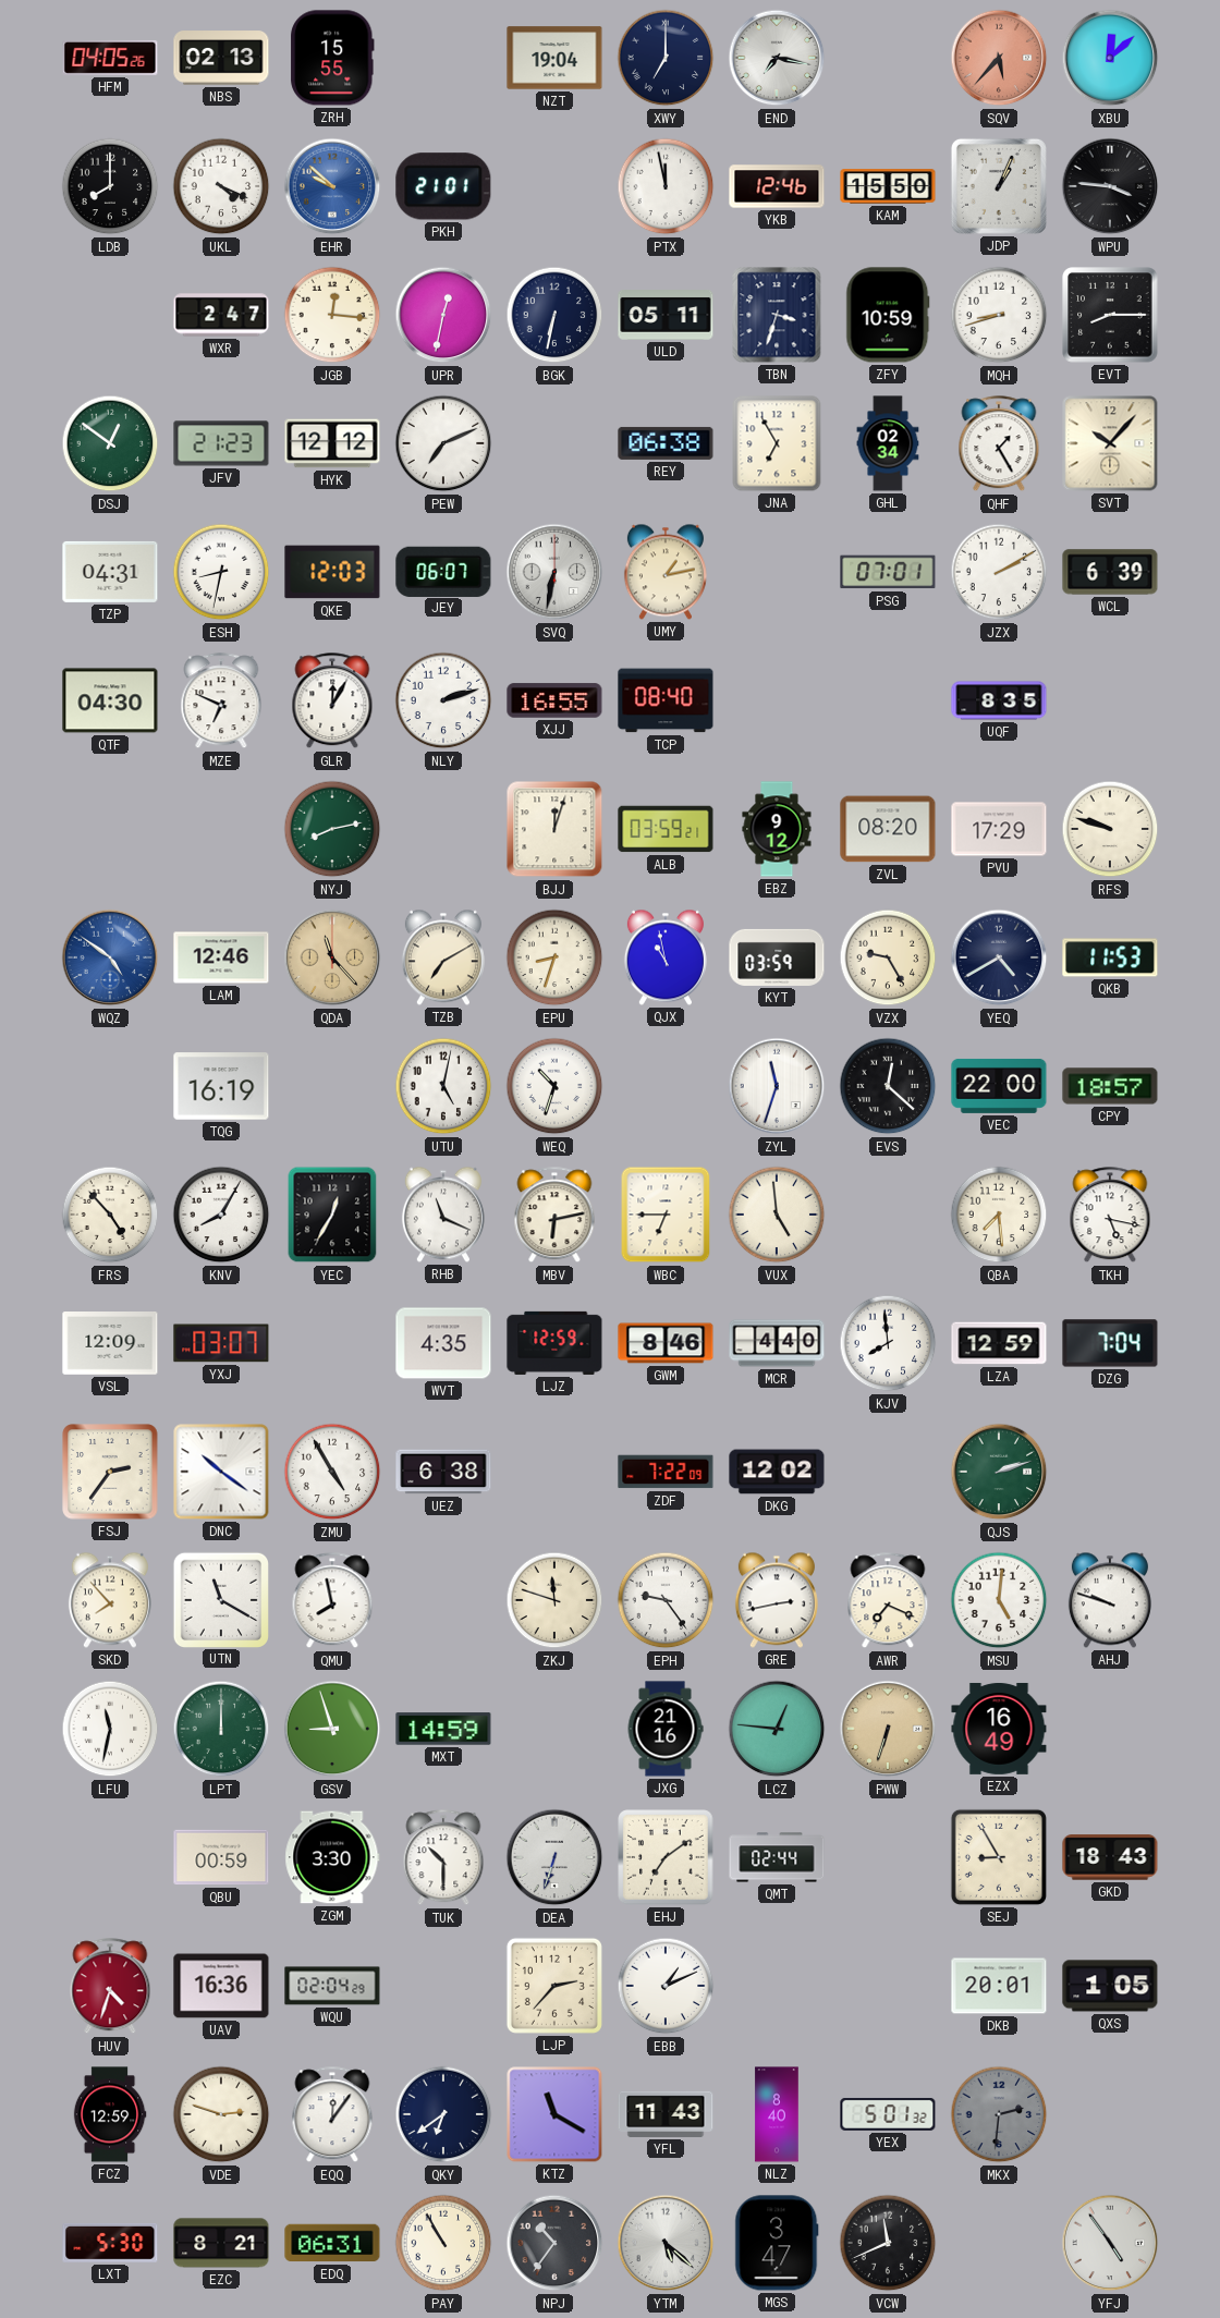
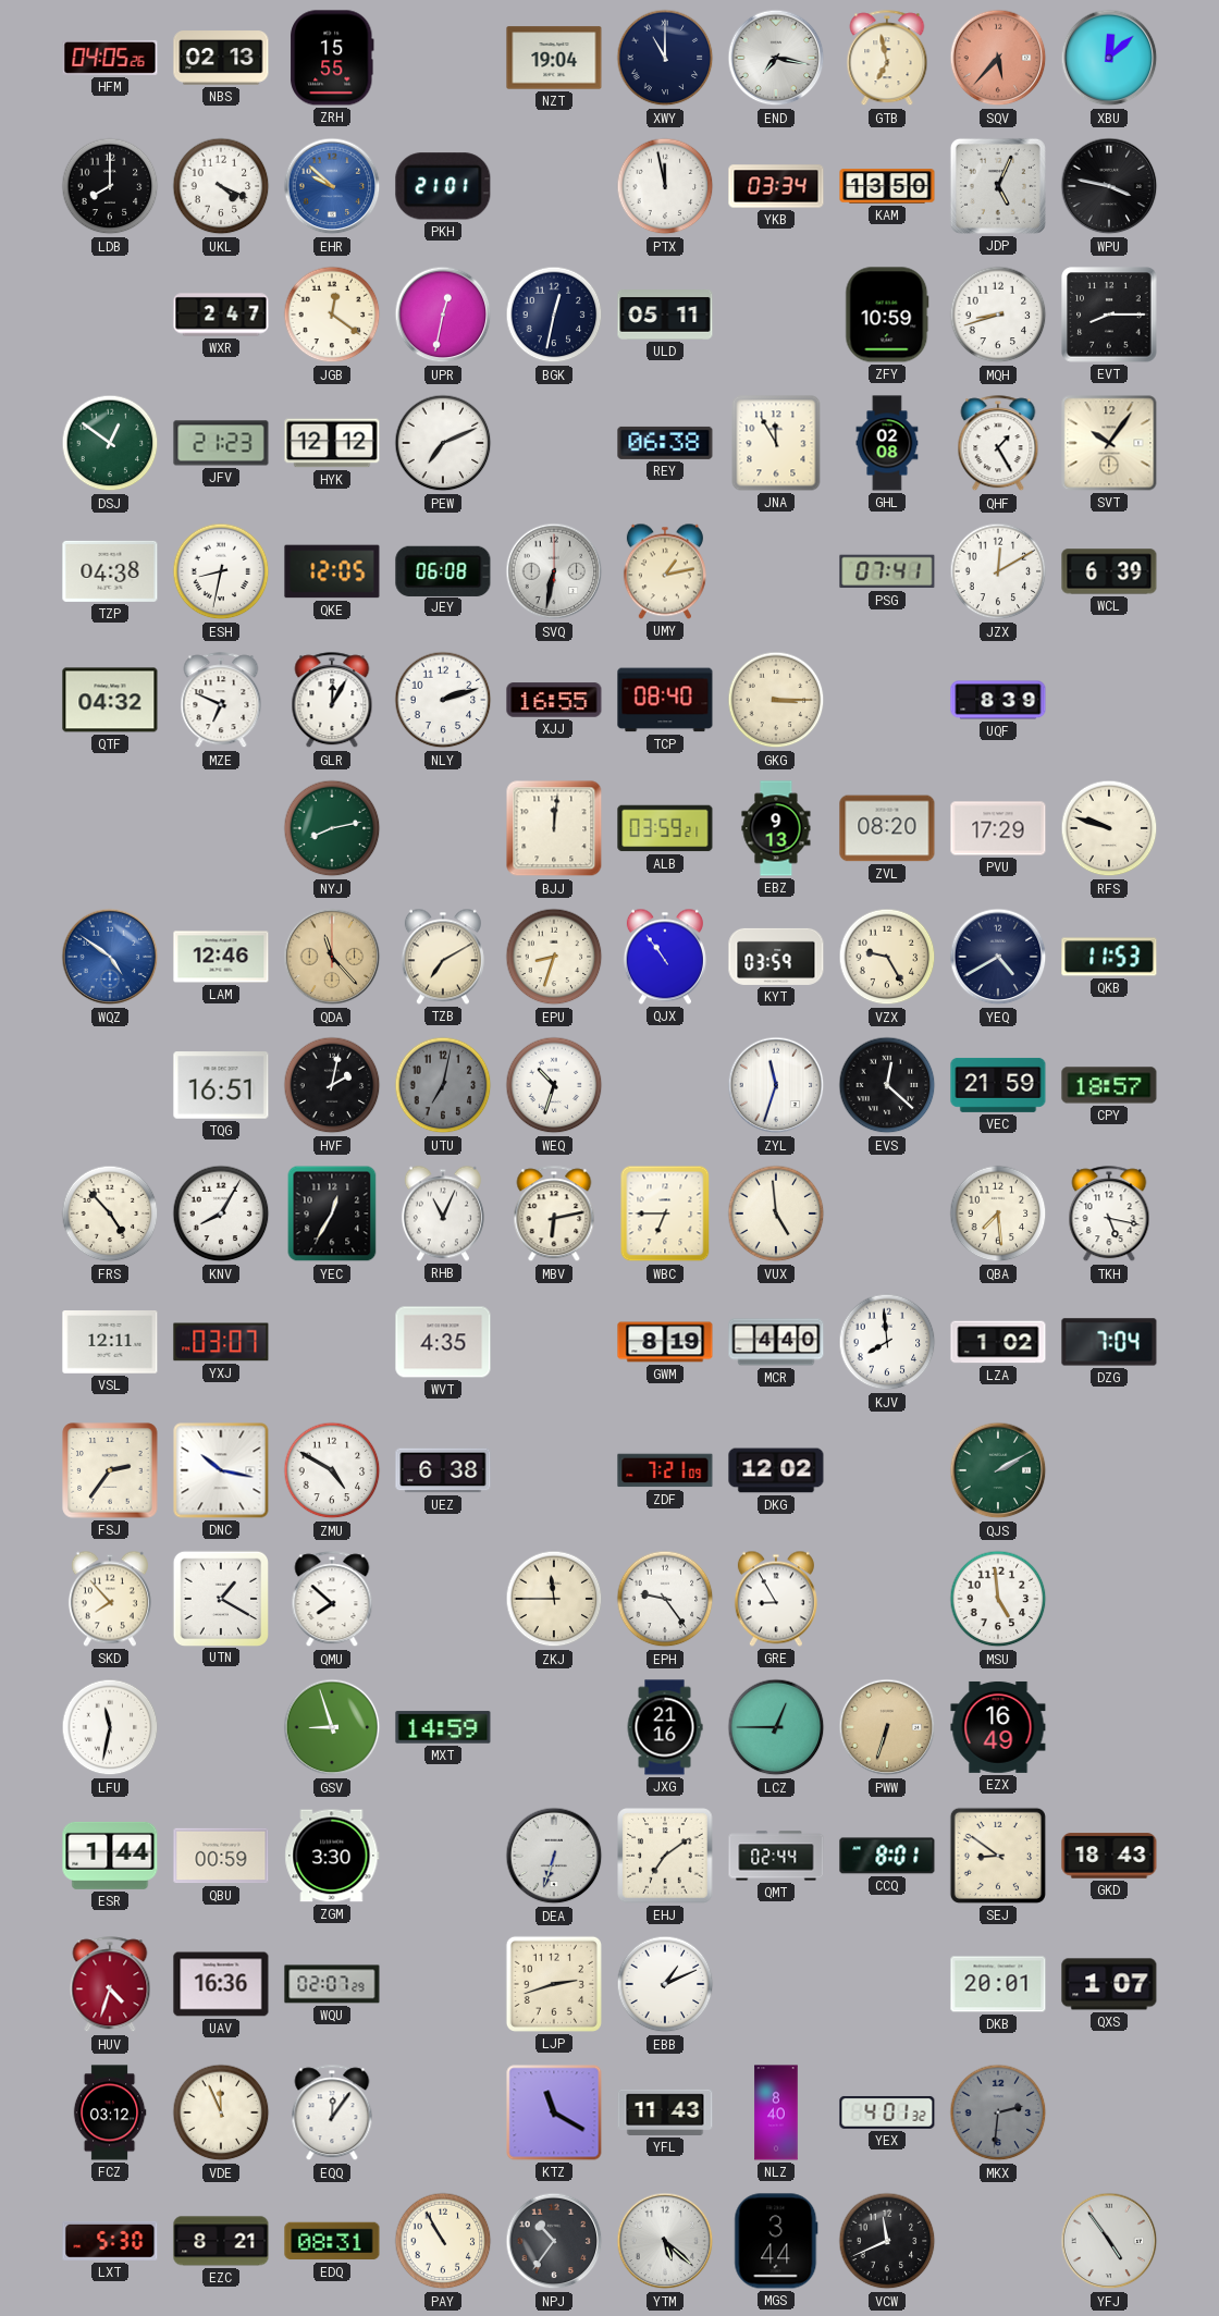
XWY: 7:00 -> 11:00
GTB: none -> 6:58
YKB: 12:46 -> 03:34
KAM: 15:50 -> 13:50
JDP: 1:04 -> 5:04
WPU: 3:46 -> 3:47
JGB: 12:16 -> 12:21
BGK: 6:32 -> 12:32
TBN: 3:33 -> none
JNA: 6:55 -> 11:55
GHL: 02:34 -> 02:08
SVT: 10:07 -> 10:06
TZP: 04:31 -> 04:38
QKE: 12:03 -> 12:05
JEY: 06:07 -> 06:08
PSG: 07:01 -> 07:41
JZX: 2:10 -> 12:10
QTF: 04:30 -> 04:32
GKG: none -> 3:15
UQF: 8:35 -> 8:39
BJJ: 12:03 -> 12:01
EBZ: 9:12 -> 9:13
QJX: 10:58 -> 10:54
TQG: 16:19 -> 16:51
HVF: none -> 2:02
UTU: 5:02 -> 7:02
UTU dial: white -> grey
VEC: 22:00 -> 21:59
RHB: 11:19 -> 11:04
VSL: 12:09 -> 12:11
LJZ: 12:59 -> none
GWM: 8:46 -> 8:19
LZA: 12:59 -> 1:02
DNC: 10:21 -> 10:17
ZMU: 4:55 -> 4:50
ZDF: 7:22 -> 7:21
QJS: 2:12 -> 2:10
UTN: 11:20 -> 1:20
QMU: 7:58 -> 7:52
ZKJ: 11:48 -> 11:45
GRE: 2:43 -> 8:55
AWR: 7:19 -> none
MSU: 5:01 -> 4:59
AHJ: 9:48 -> none
LPT: 12:00 -> none
LCZ: 12:46 -> 12:45
ESR: none -> 1:44
TUK: 10:30 -> none
CCQ: none -> 8:01
SEJ: 8:55 -> 8:51
WQU: 02:04 -> 02:07
LJP: 2:37 -> 2:42
QXS: 1:05 -> 1:07
FCZ: 12:59 -> 03:12
VDE: 2:48 -> 11:56
QKY: 6:39 -> none
YEX: 5:01 -> 4:01
EDQ: 06:31 -> 08:31
MGS: 3:47 -> 3:44
